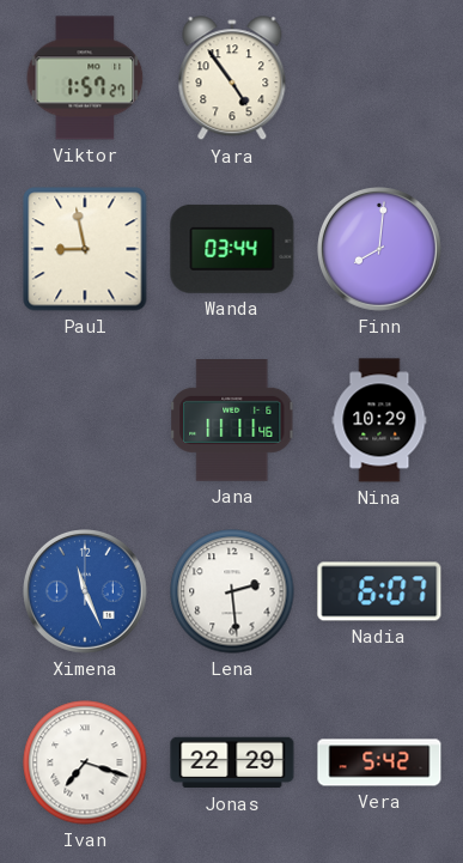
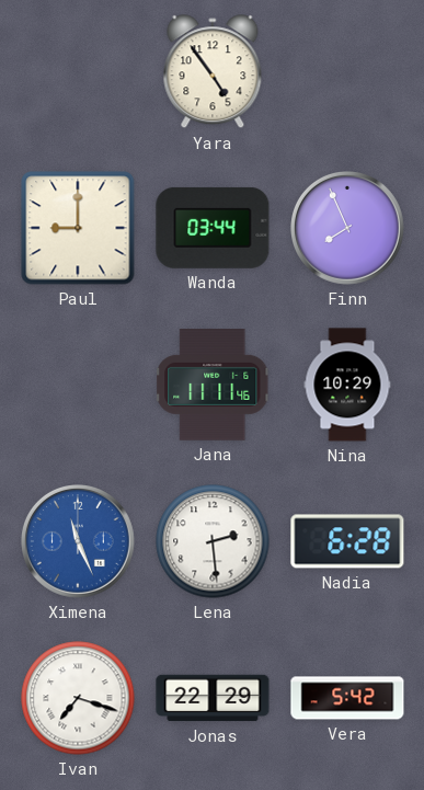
Viktor: 1:57 -> none
Paul: 8:58 -> 9:00
Finn: 8:01 -> 7:56
Nadia: 6:07 -> 6:28
